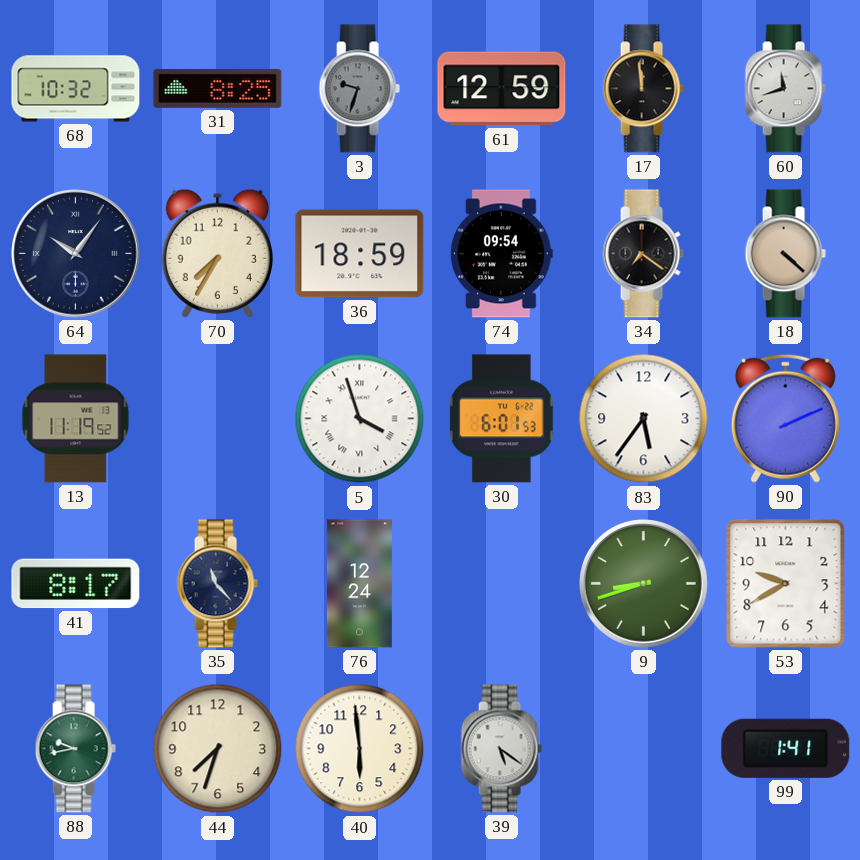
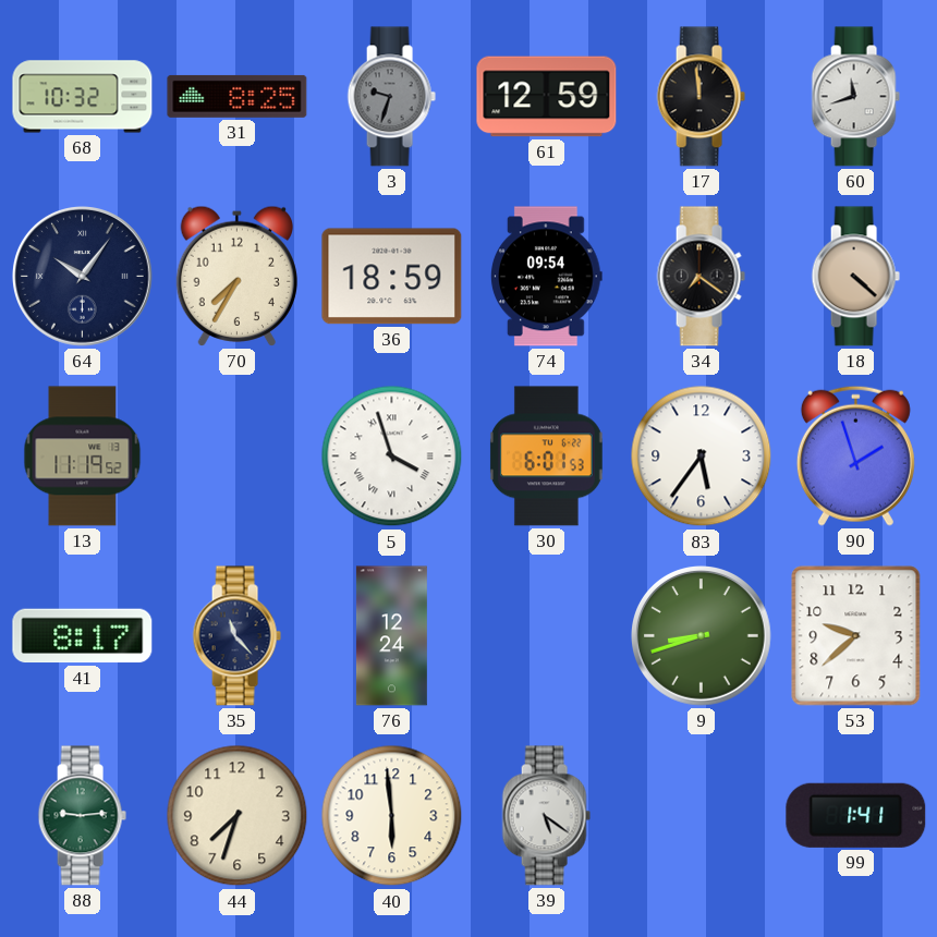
90: 2:11 -> 1:57
53: 9:40 -> 9:38
88: 9:43 -> 9:14
